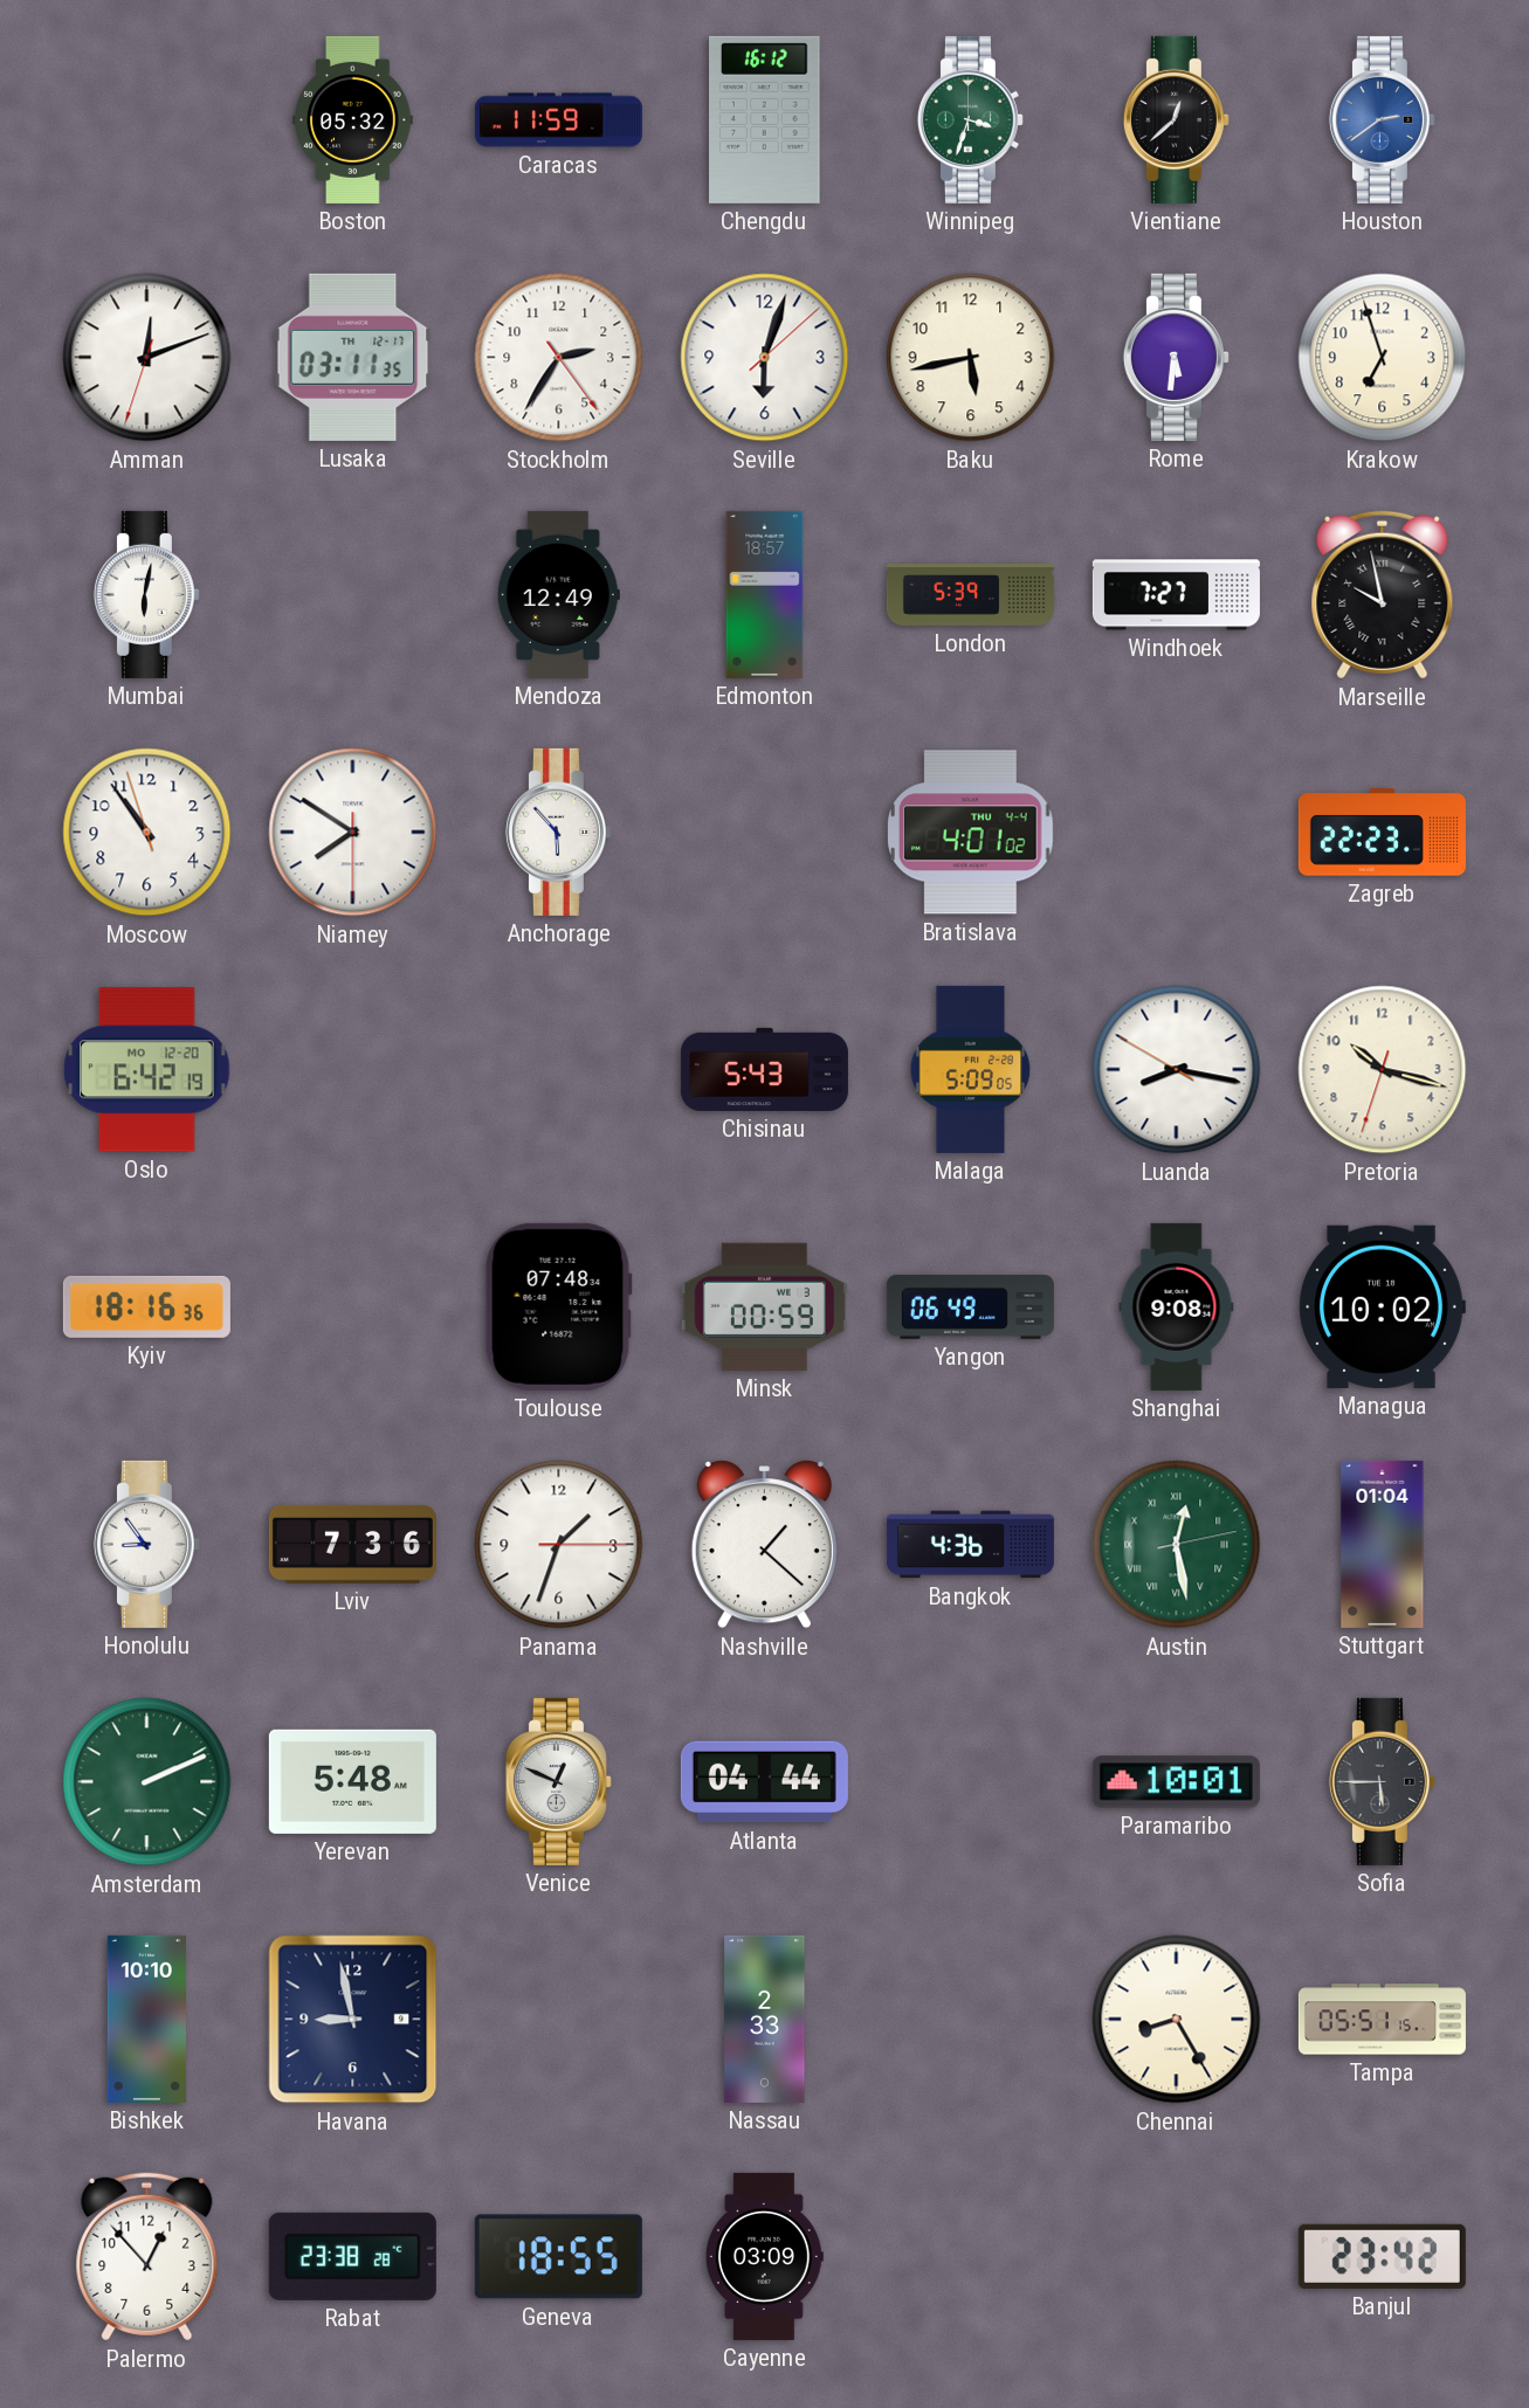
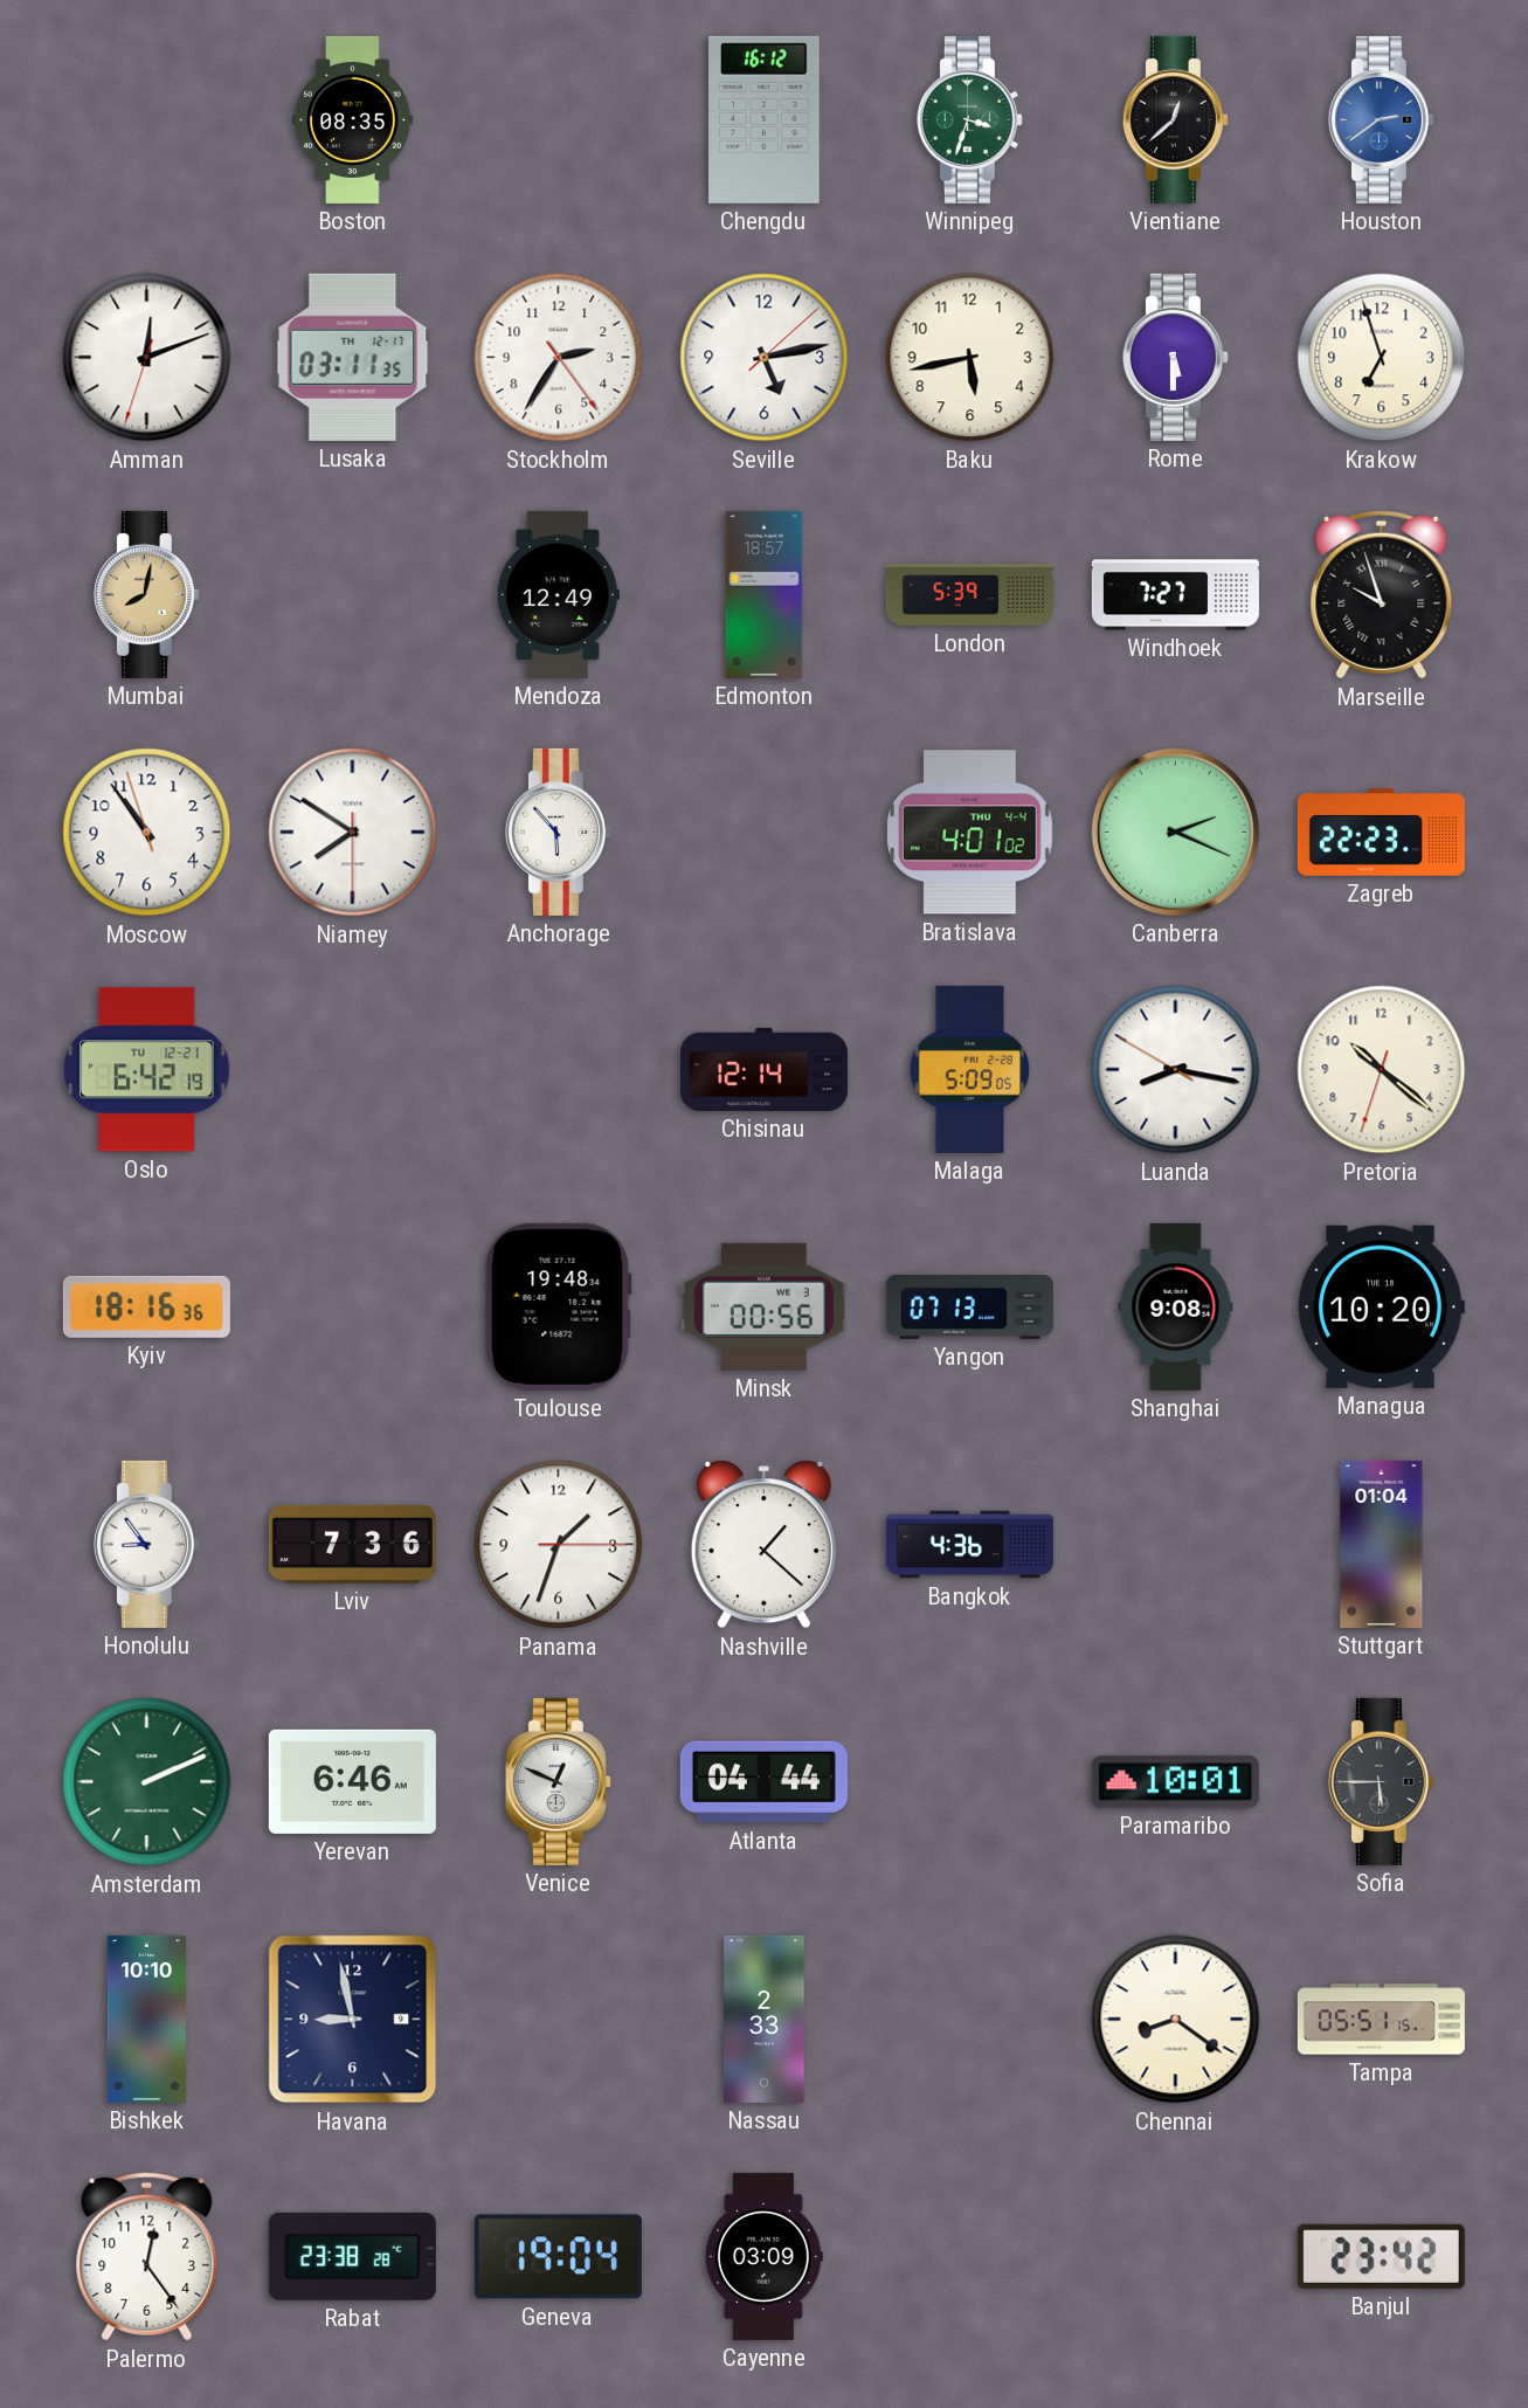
Boston: 05:32 -> 08:35
Caracas: 11:59 -> none
Seville: 6:03 -> 5:13
Rome: 5:31 -> 5:30
Mumbai: 6:02 -> 8:02
Mumbai dial: white -> champagne
Marseille: 9:58 -> 9:57
Canberra: none -> 2:19
Oslo date: MO 12-20 -> TU 12-21
Chisinau: 5:43 -> 12:14
Pretoria: 10:17 -> 10:21
Toulouse: 07:48 -> 19:48
Minsk: 00:59 -> 00:56
Yangon: 06:49 -> 07:13
Managua: 10:02 -> 10:20
Austin: 12:28 -> none
Yerevan: 5:48 -> 6:46
Chennai: 8:25 -> 8:21
Palermo: 12:53 -> 12:24
Geneva: 18:55 -> 19:04
